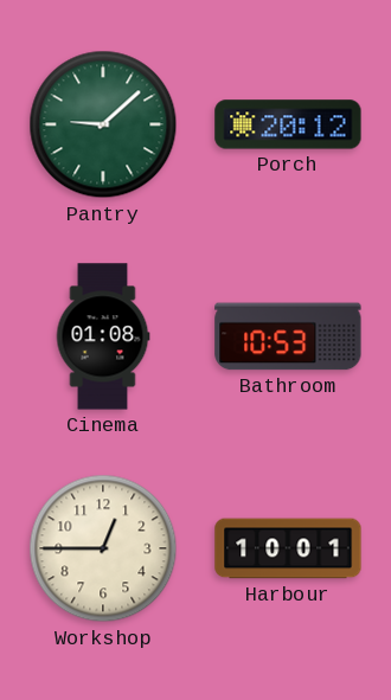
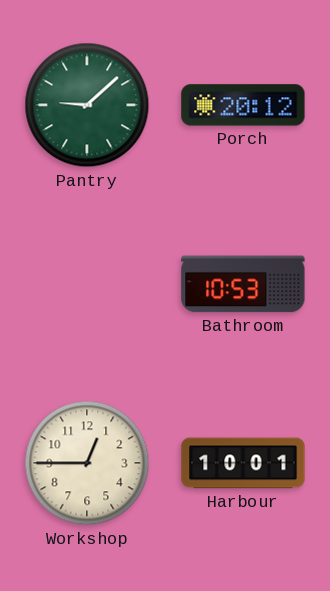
Cinema: 01:08 -> none
